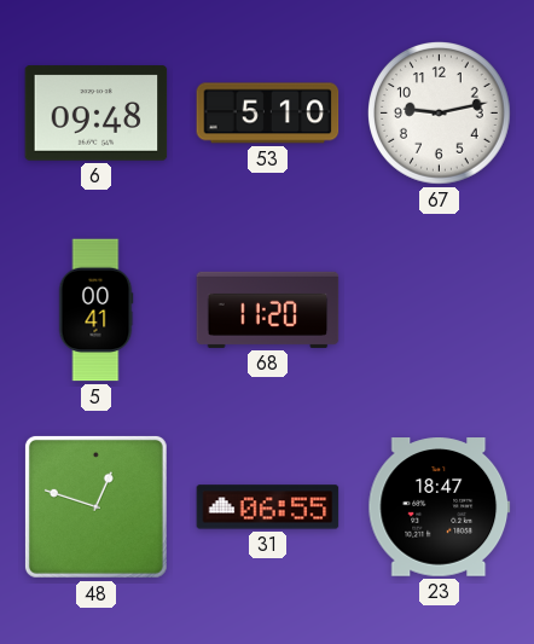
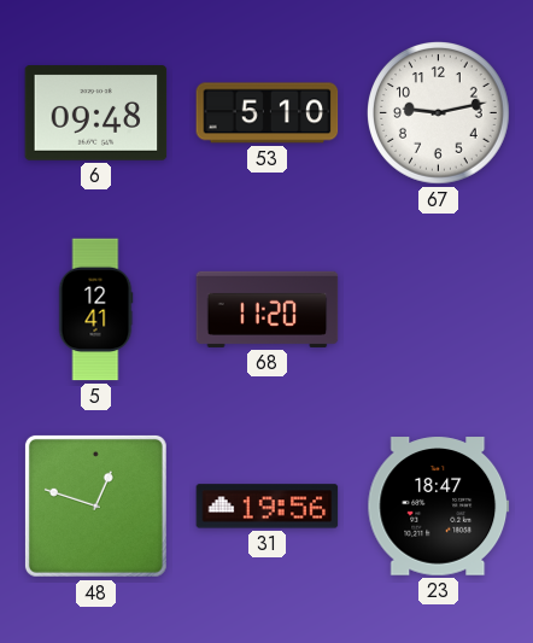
5: 00:41 -> 12:41
31: 06:55 -> 19:56
